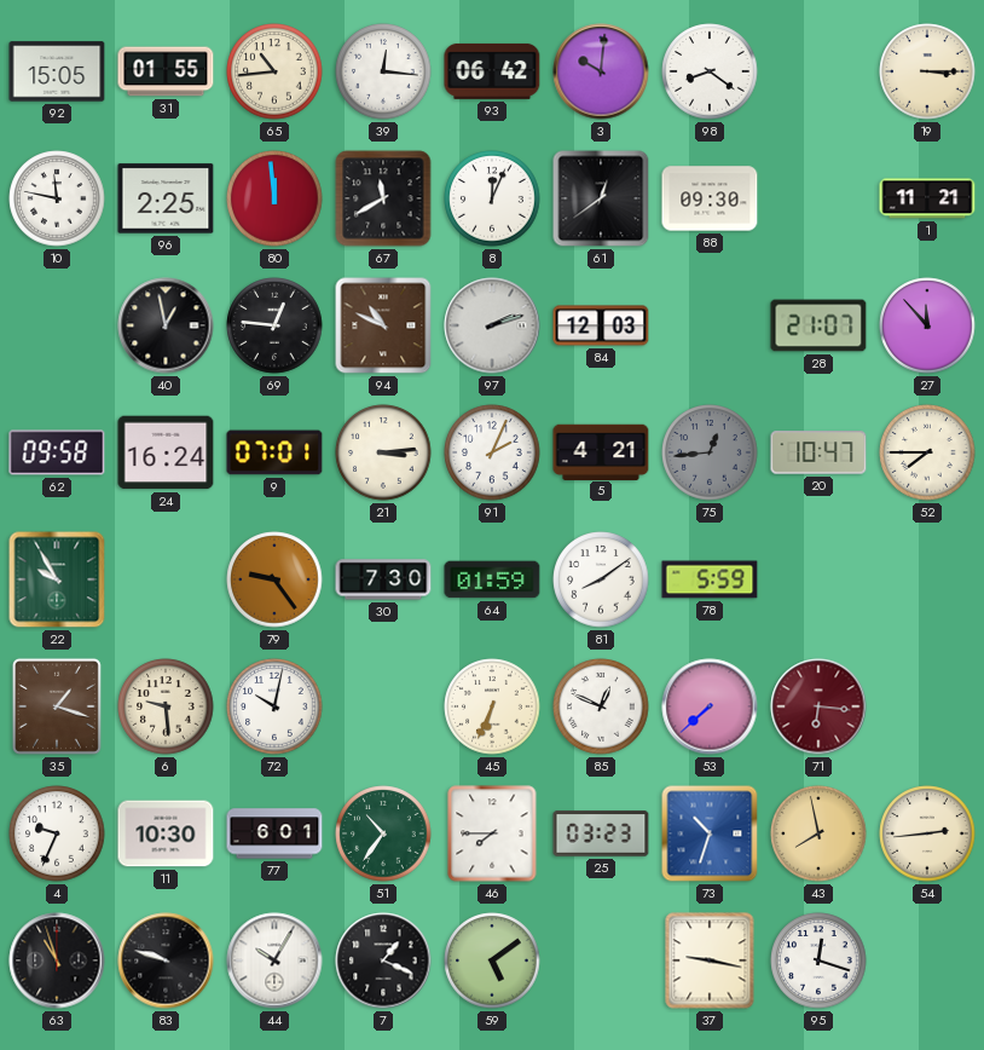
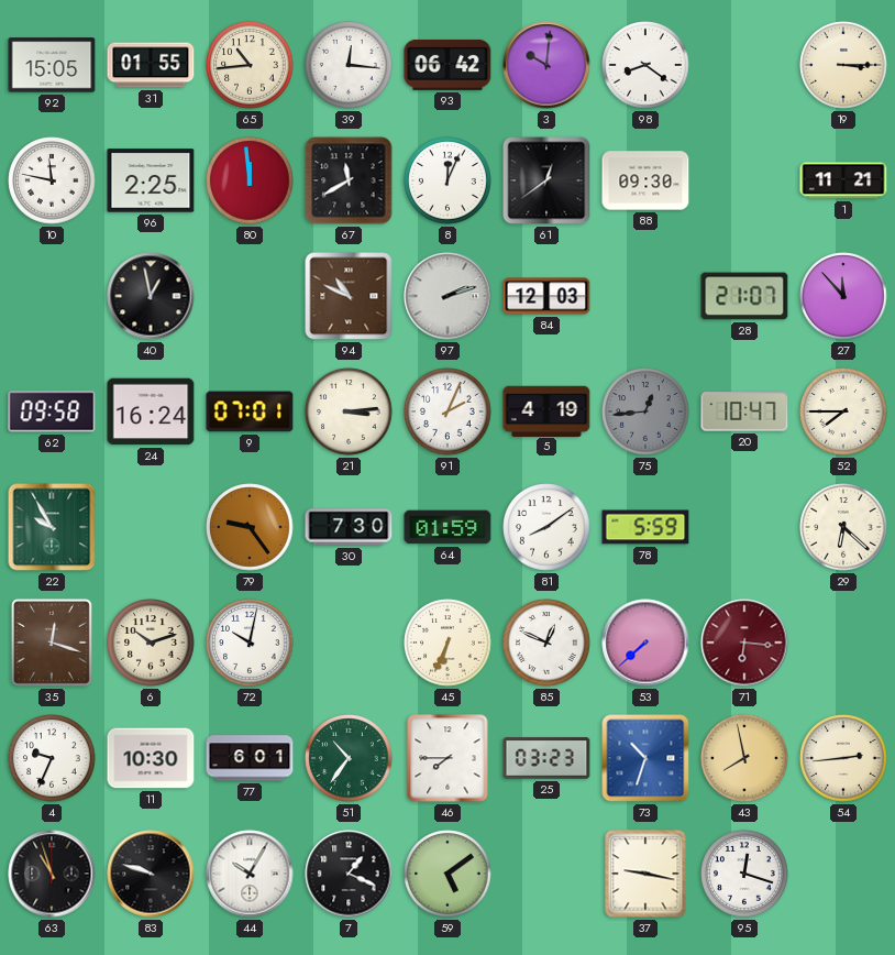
69: 12:46 -> none
5: 4:21 -> 4:19
29: none -> 6:22
35: 1:18 -> 12:18
6: 9:29 -> 10:12
